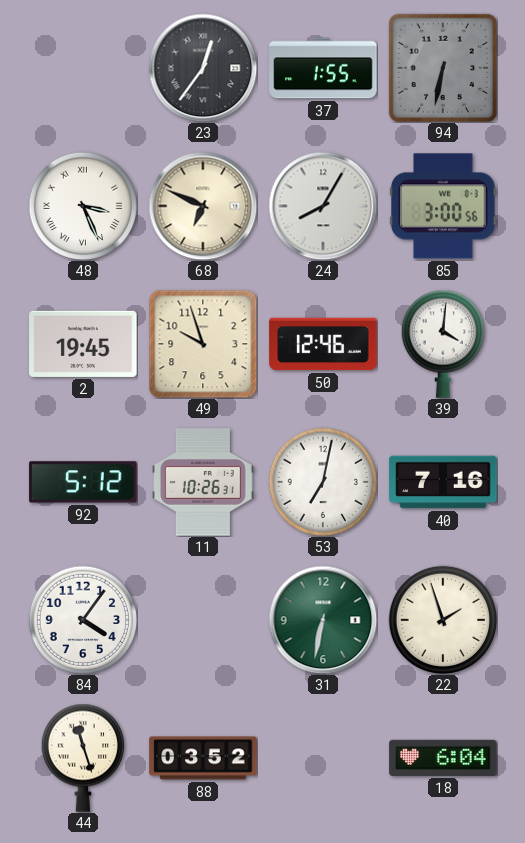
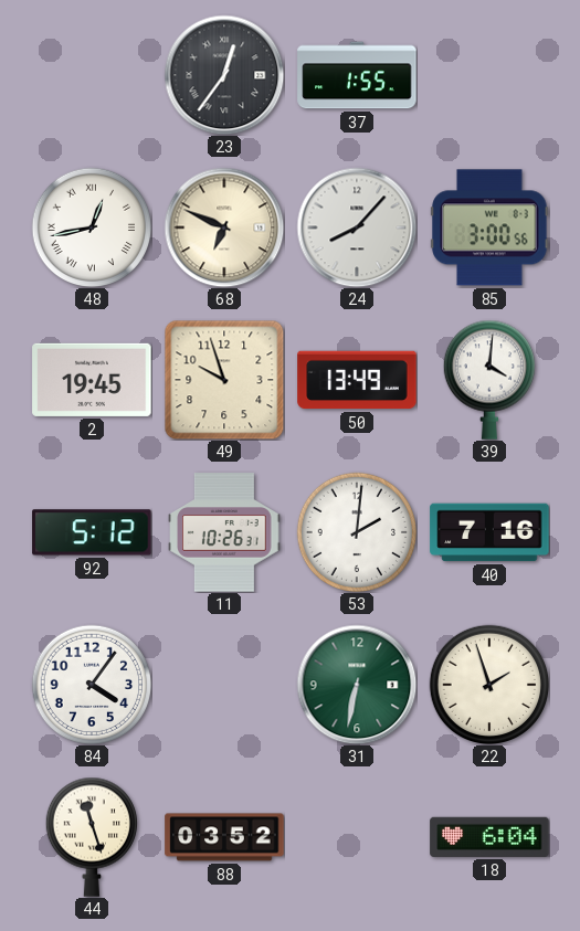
94: 6:32 -> none
48: 3:26 -> 12:43
24: 8:05 -> 8:07
50: 12:46 -> 13:49
53: 7:02 -> 2:01
